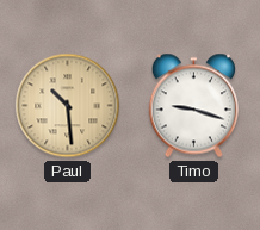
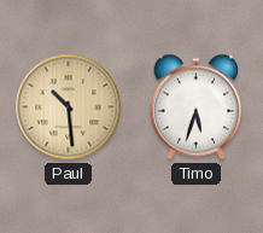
Timo: 9:18 -> 5:33
